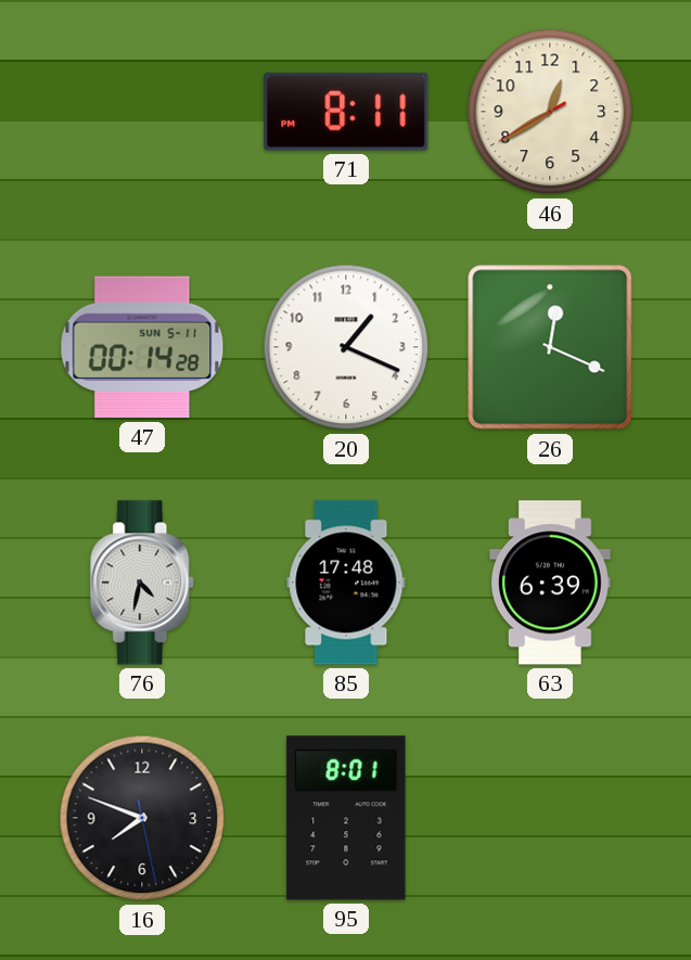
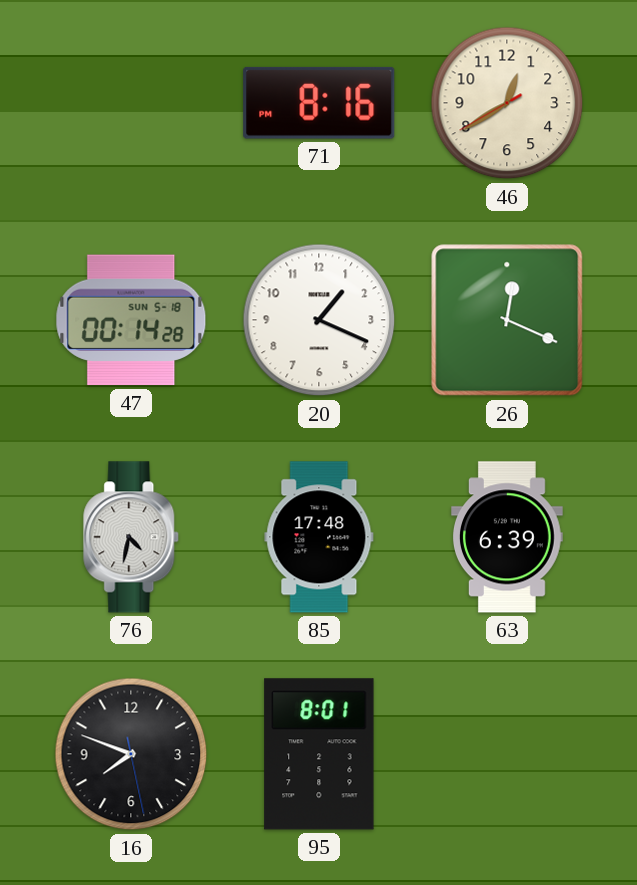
71: 8:11 -> 8:16
47 date: SUN 5-11 -> SUN 5-18
